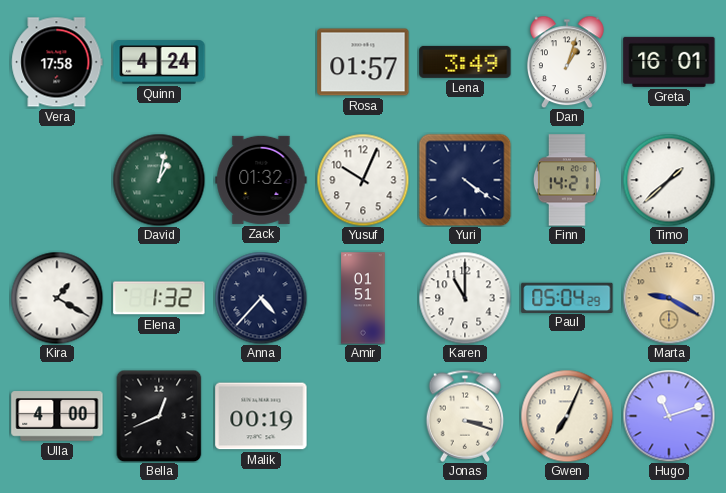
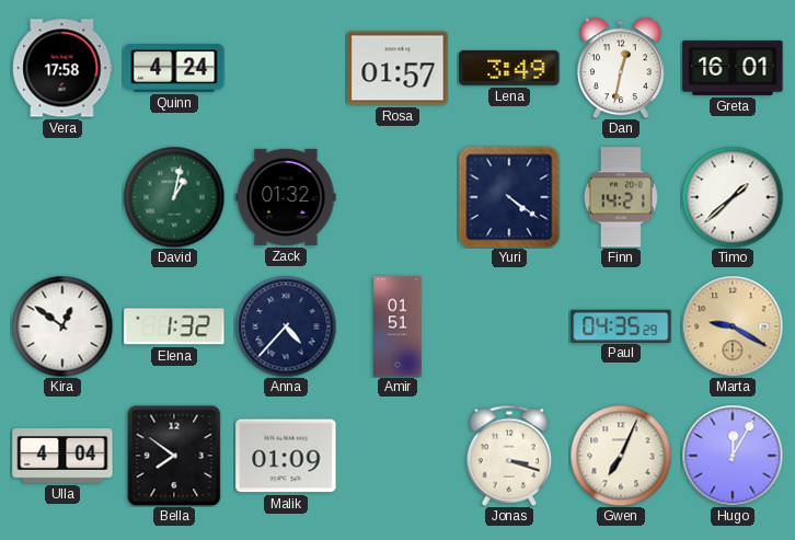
Dan: 1:03 -> 12:32
Yusuf: 10:04 -> none
Kira: 1:20 -> 12:51
Karen: 11:00 -> none
Paul: 05:04 -> 04:35
Ulla: 4:00 -> 4:04
Bella: 12:41 -> 7:51
Malik: 00:19 -> 01:09
Hugo: 11:12 -> 12:05
